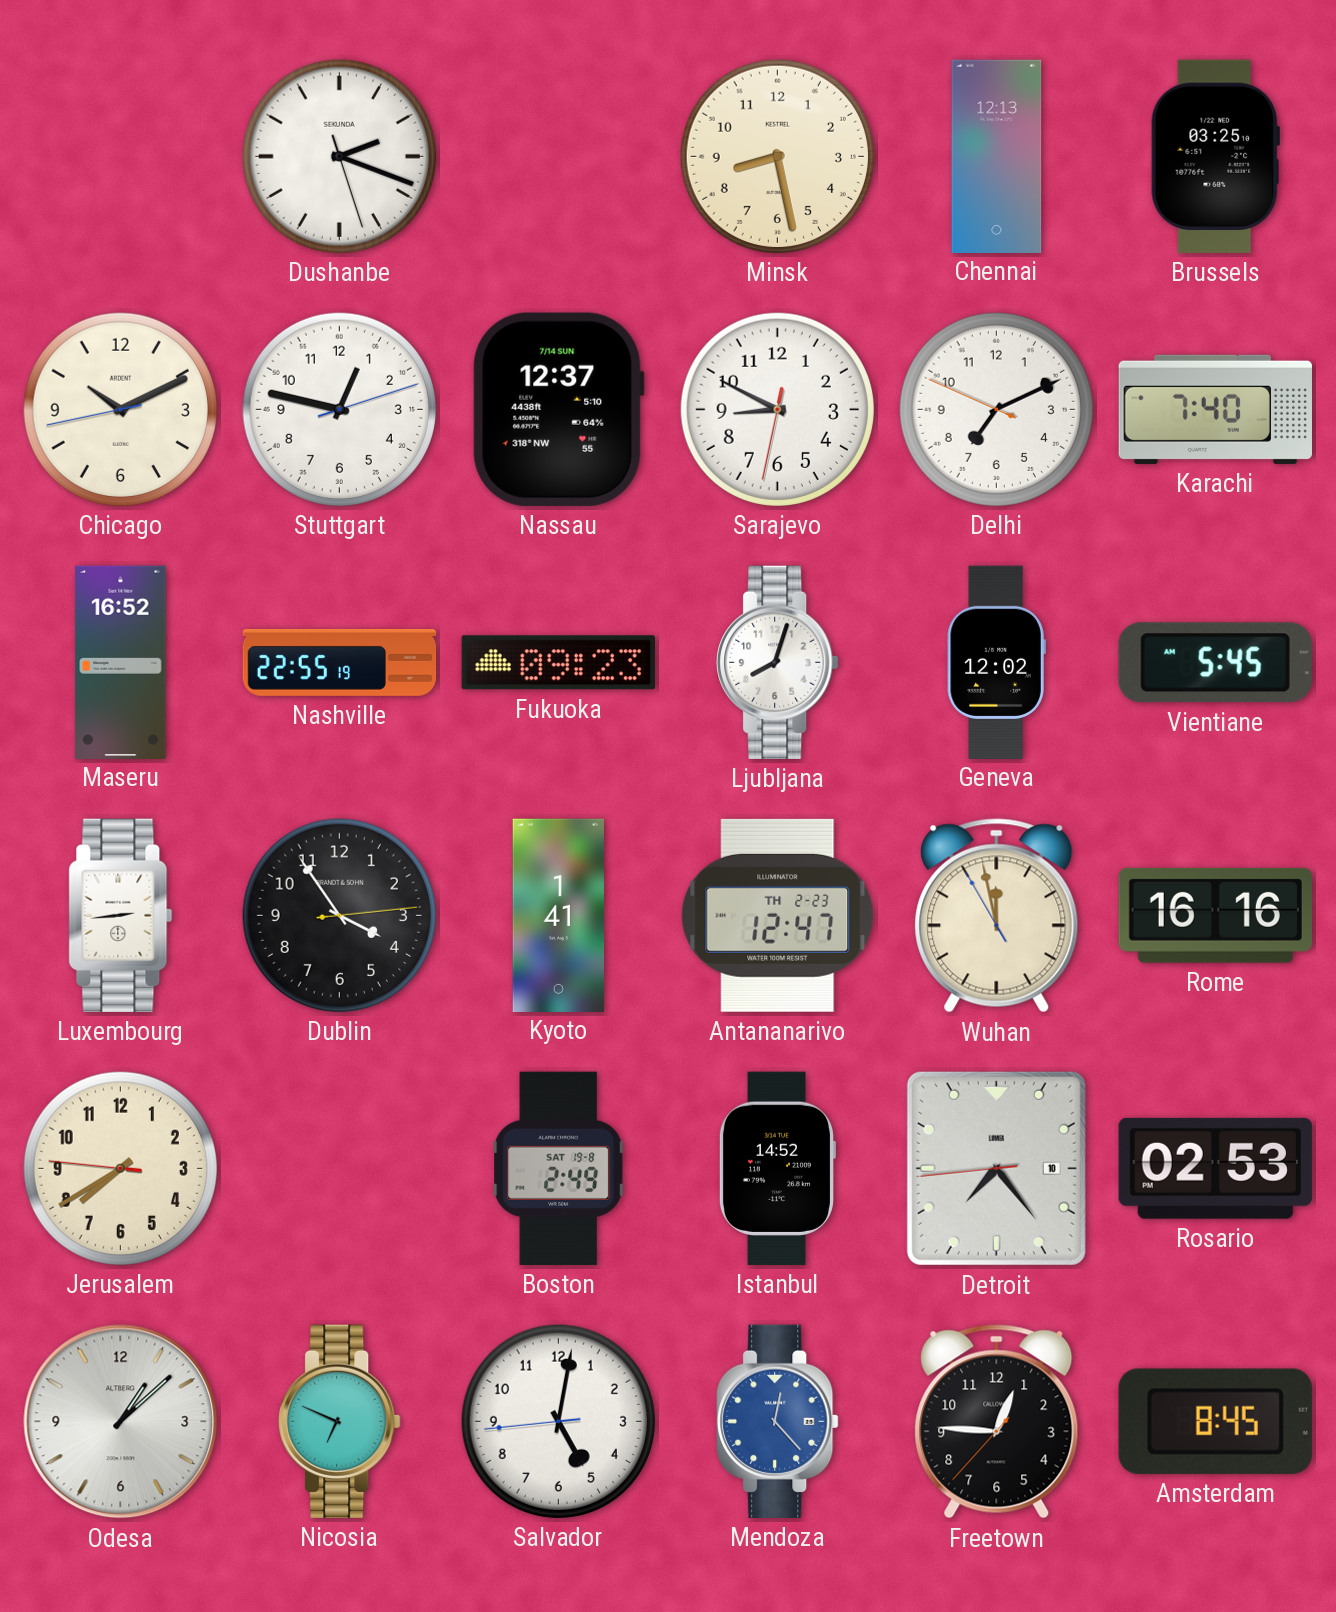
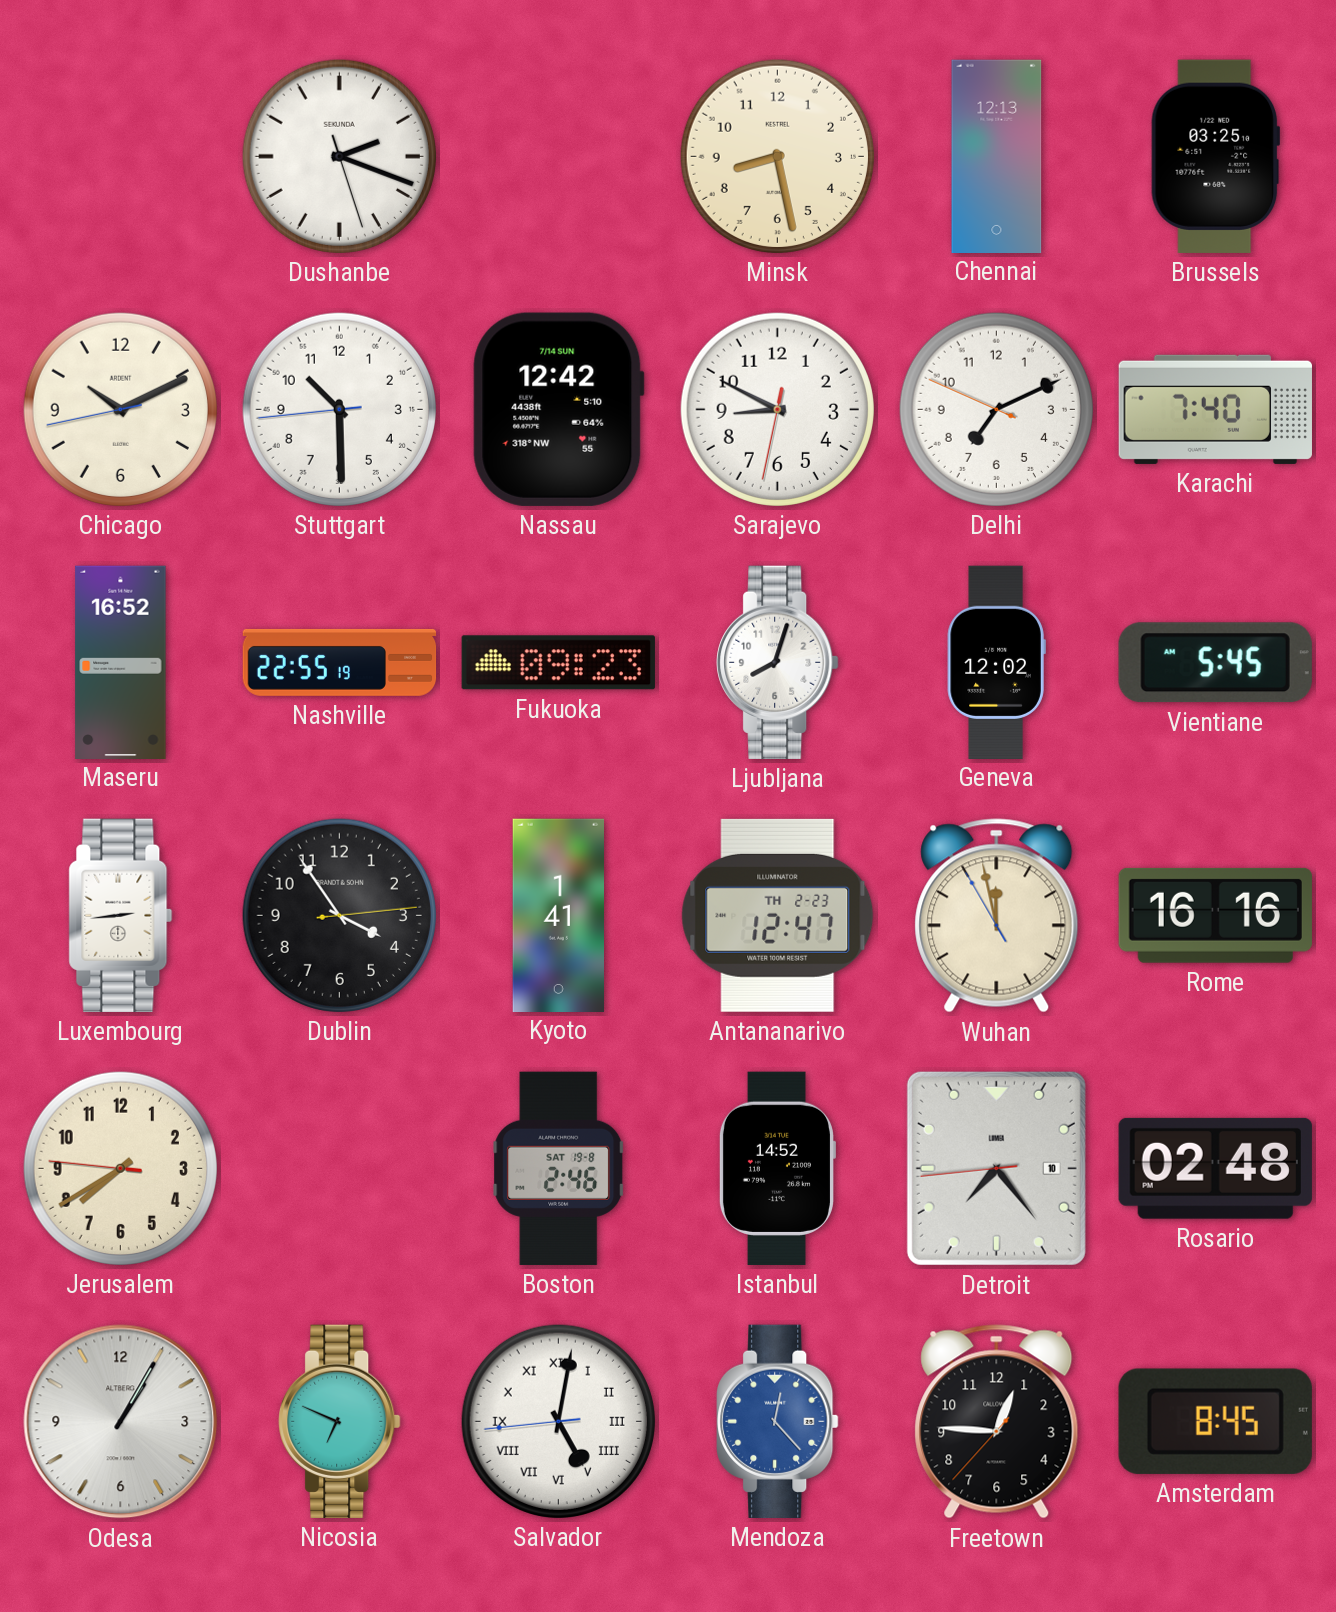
Stuttgart: 12:47 -> 10:29
Nassau: 12:37 -> 12:42
Boston: 2:49 -> 2:46
Rosario: 02:53 -> 02:48
Odesa: 1:08 -> 1:05
Salvador numerals: Arabic -> Roman
